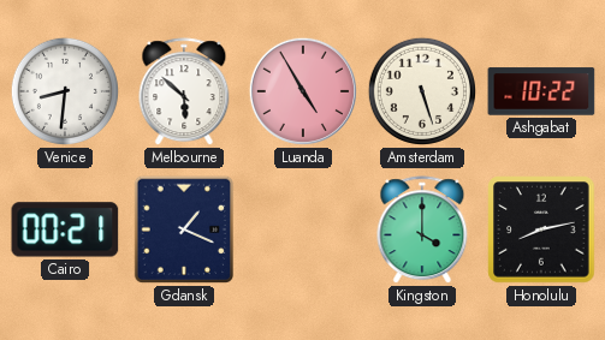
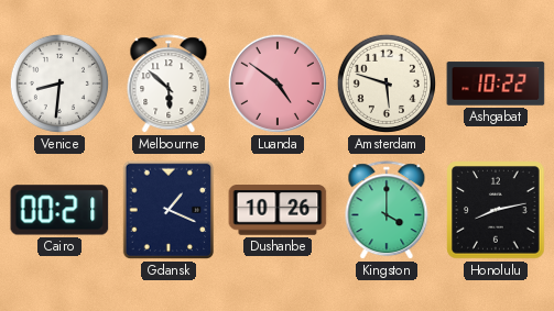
Luanda: 4:55 -> 4:51
Amsterdam: 5:27 -> 5:48
Dushanbe: none -> 10:26
